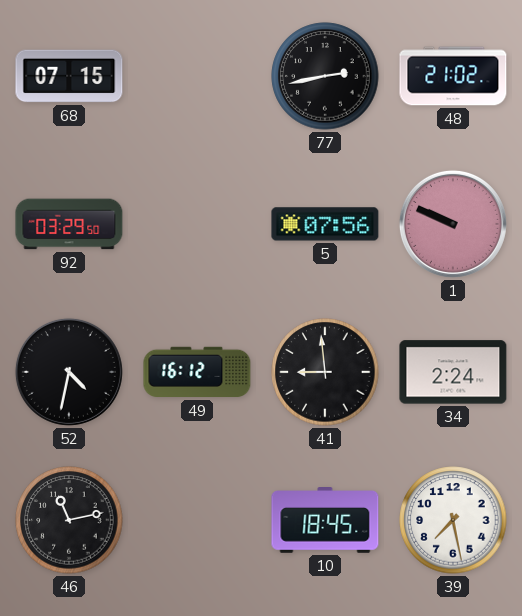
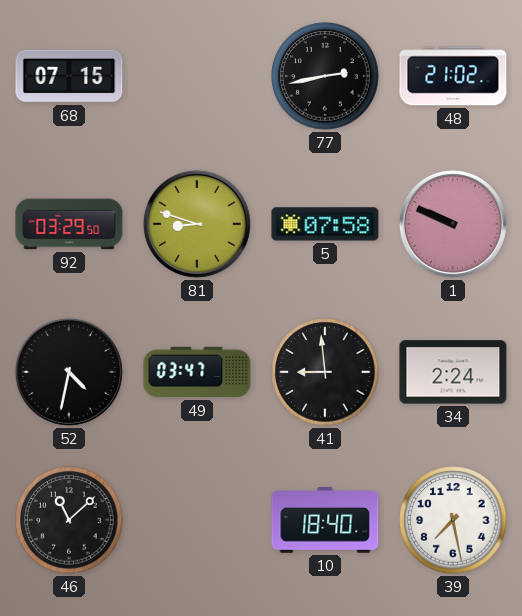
81: none -> 8:48
5: 07:56 -> 07:58
49: 16:12 -> 03:47
46: 11:13 -> 11:08
10: 18:45 -> 18:40
